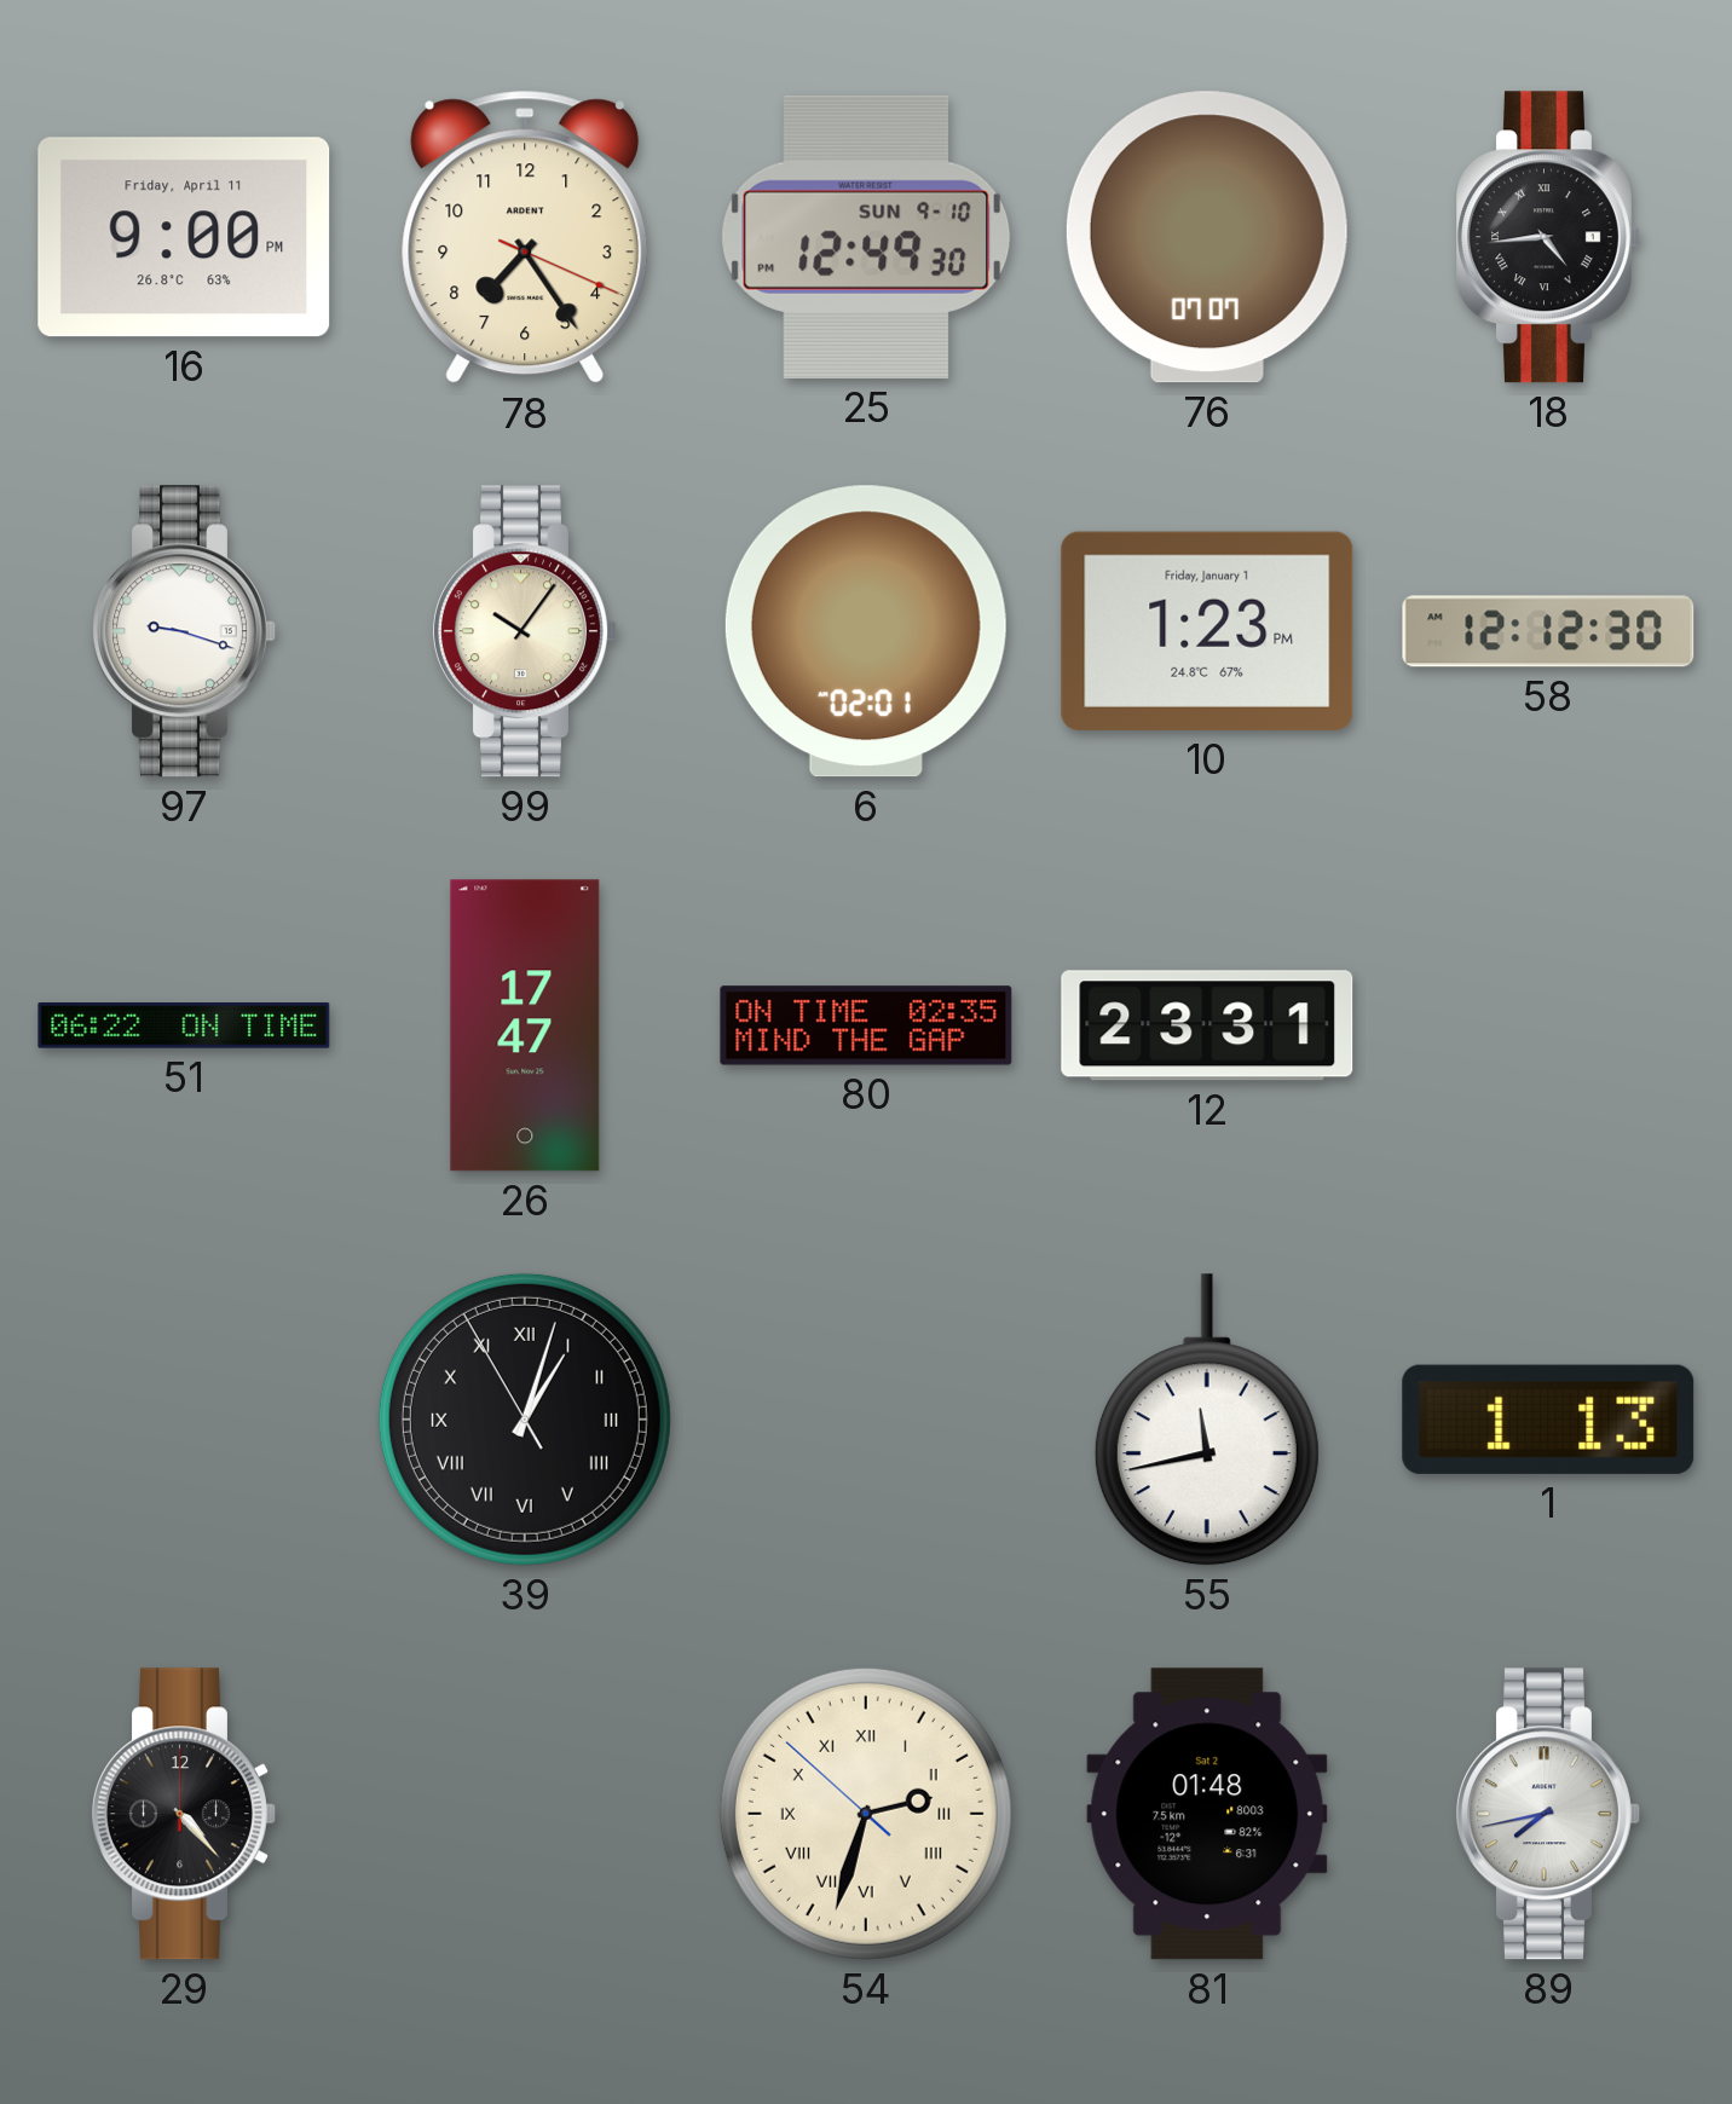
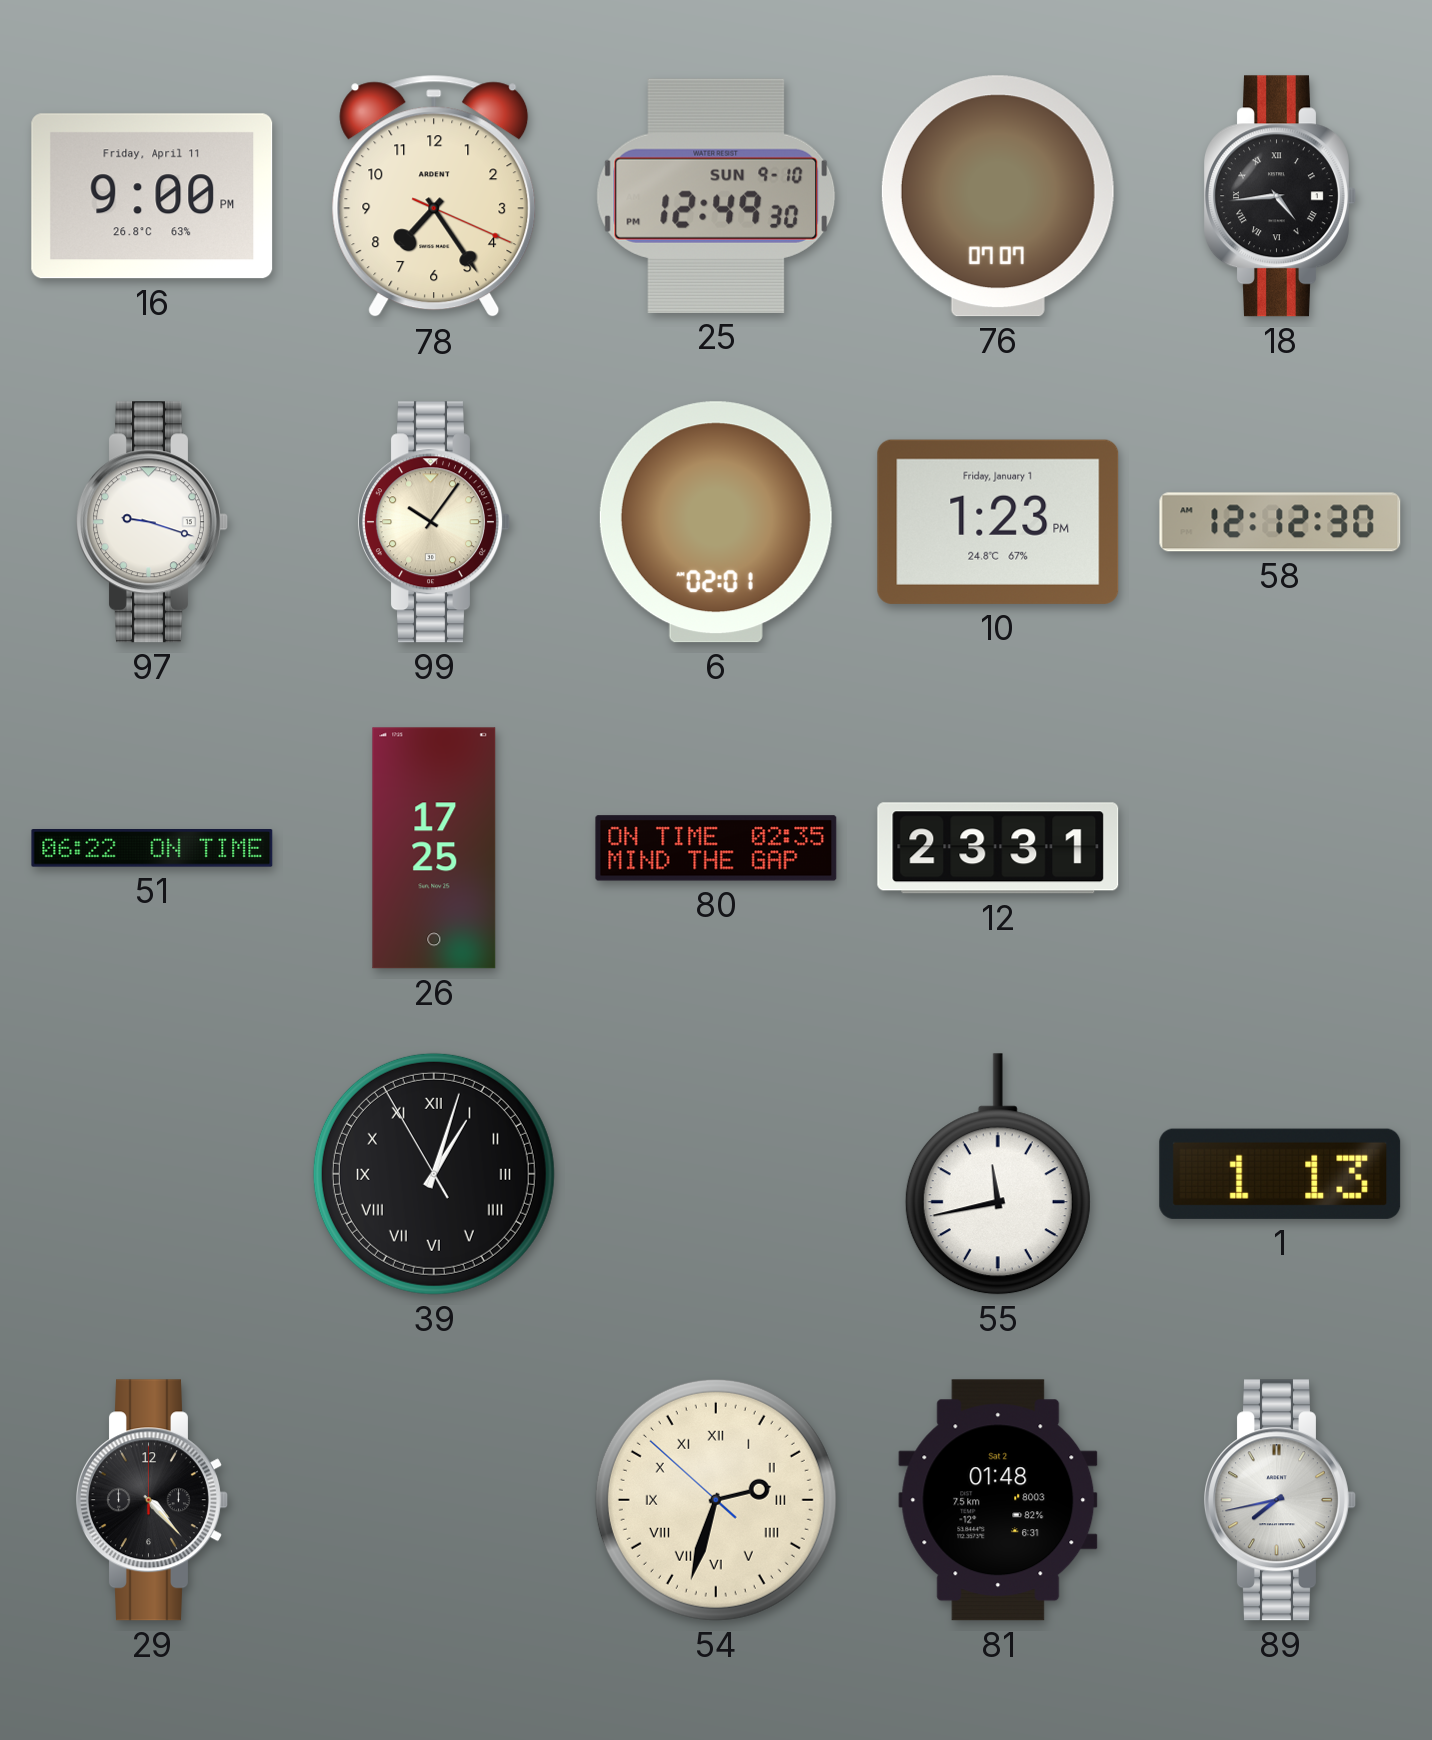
26: 17:47 -> 17:25
